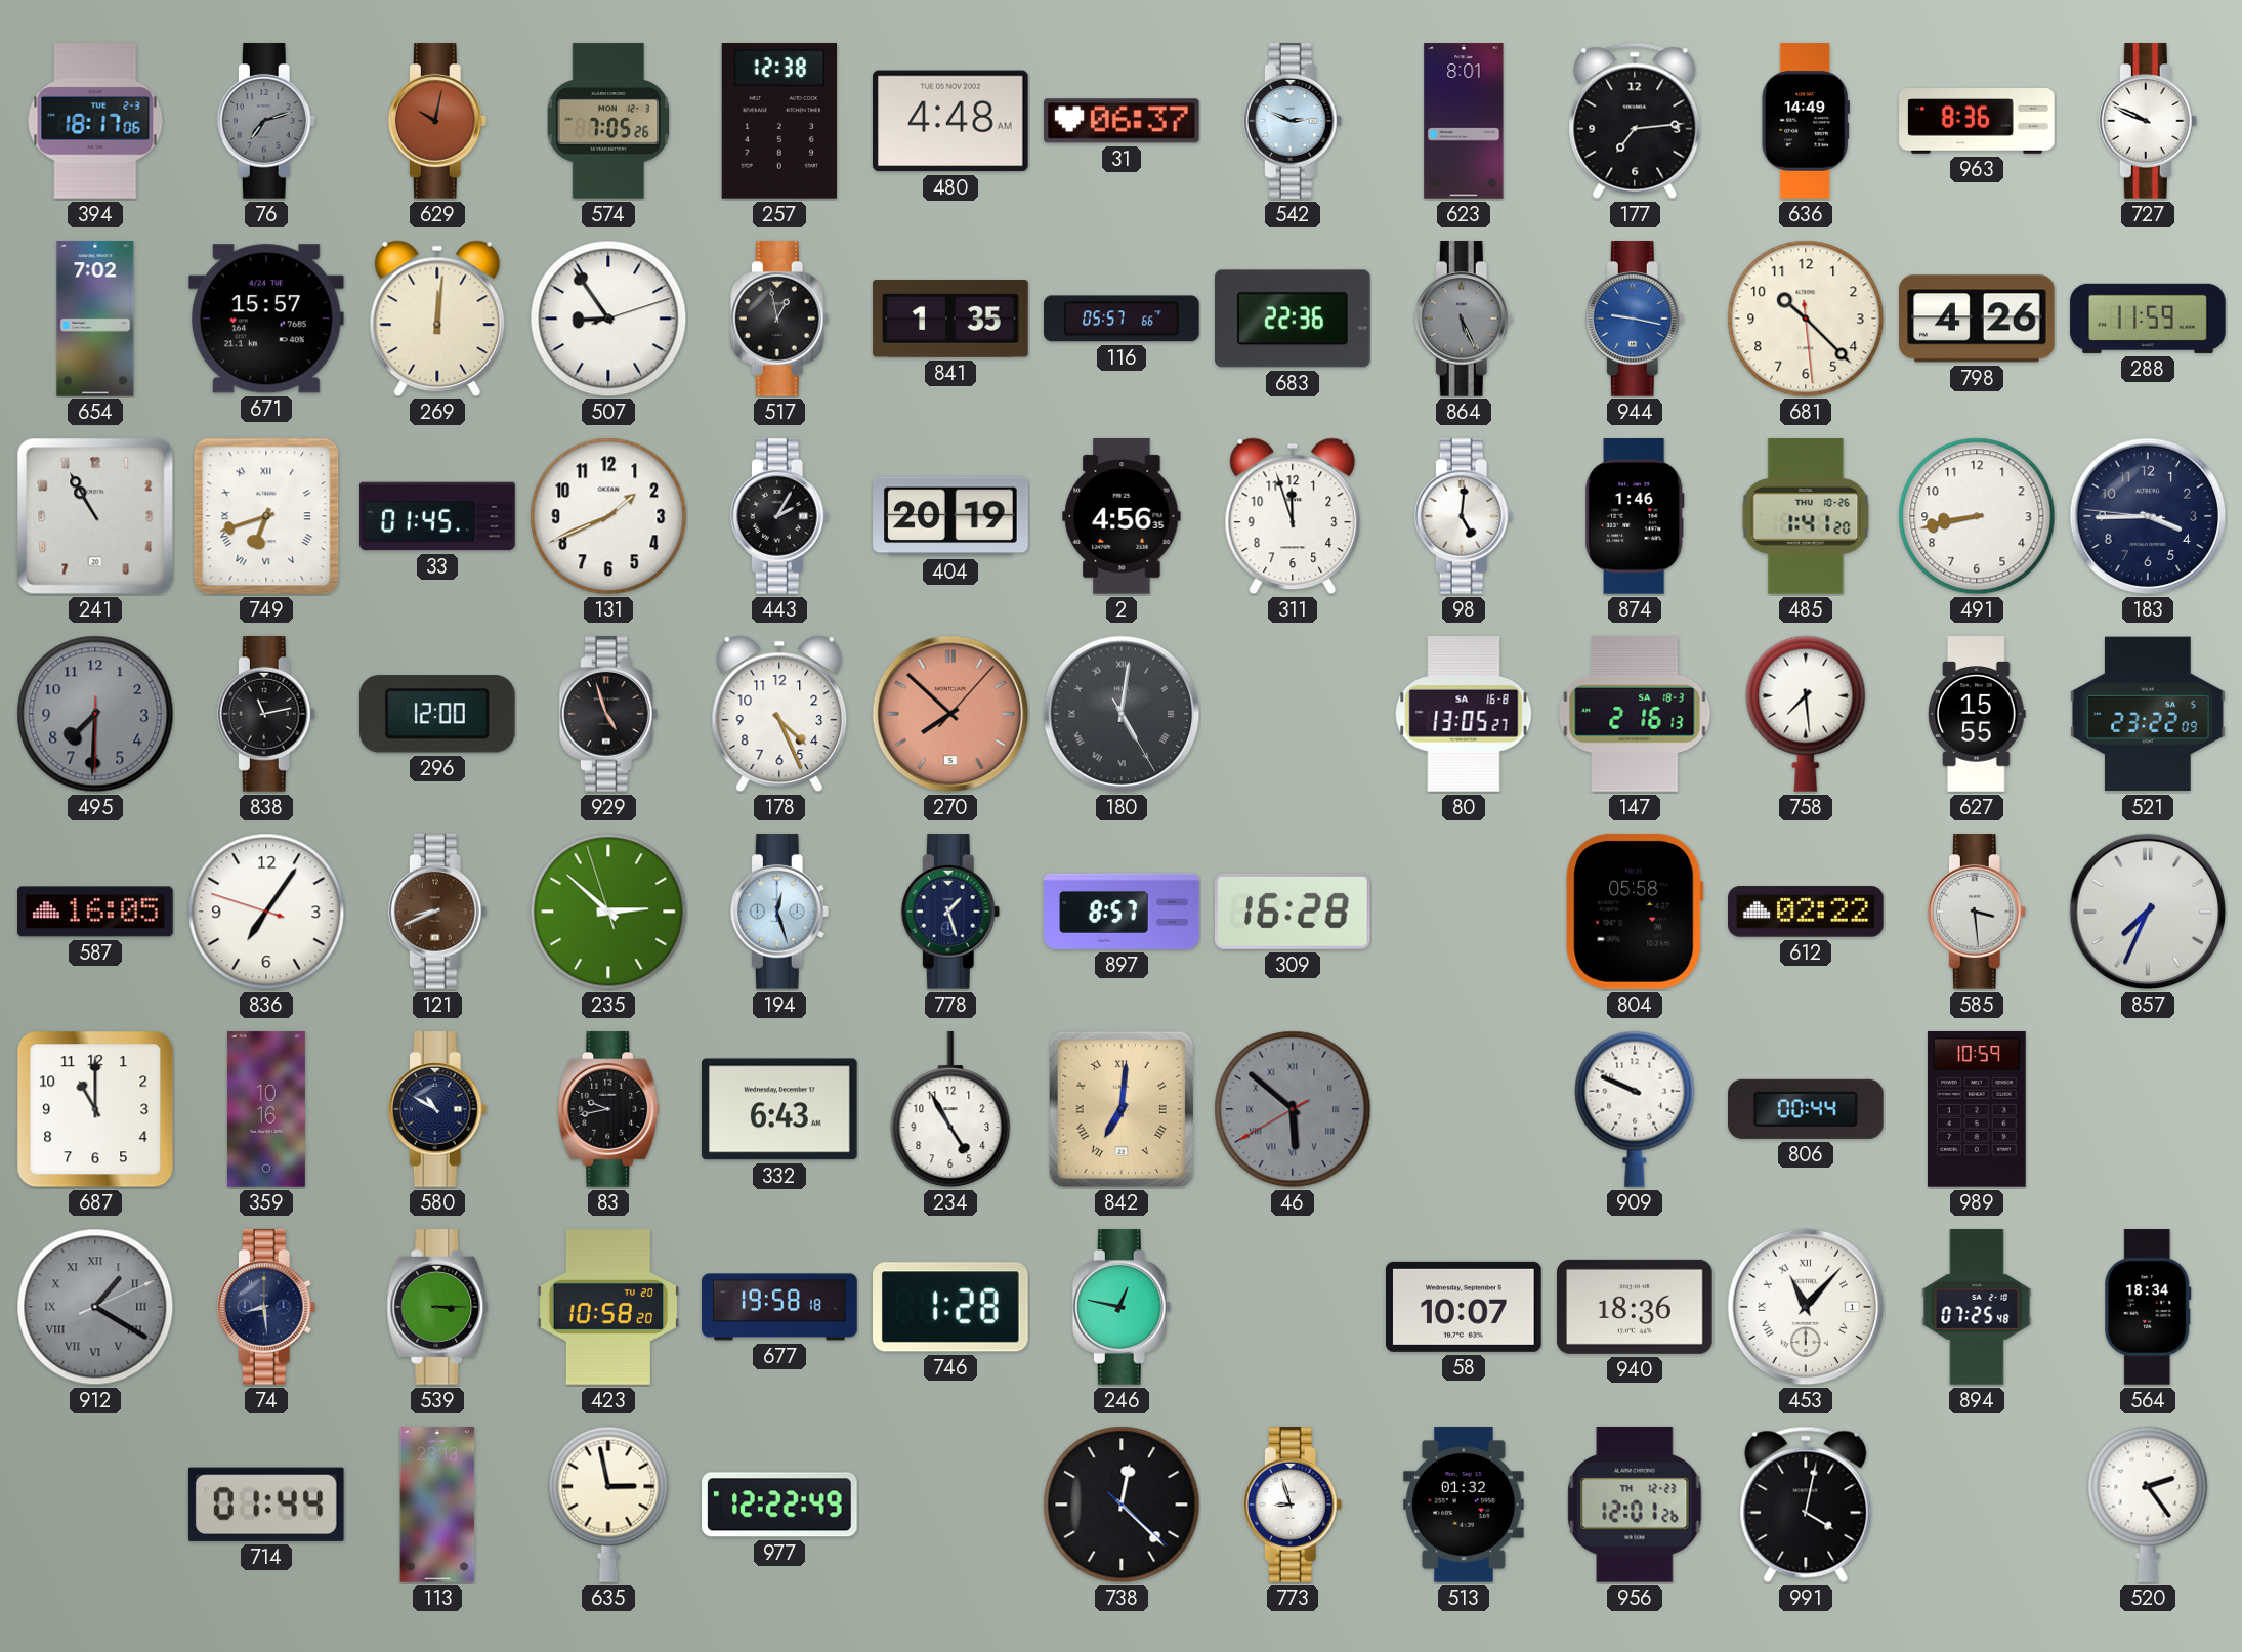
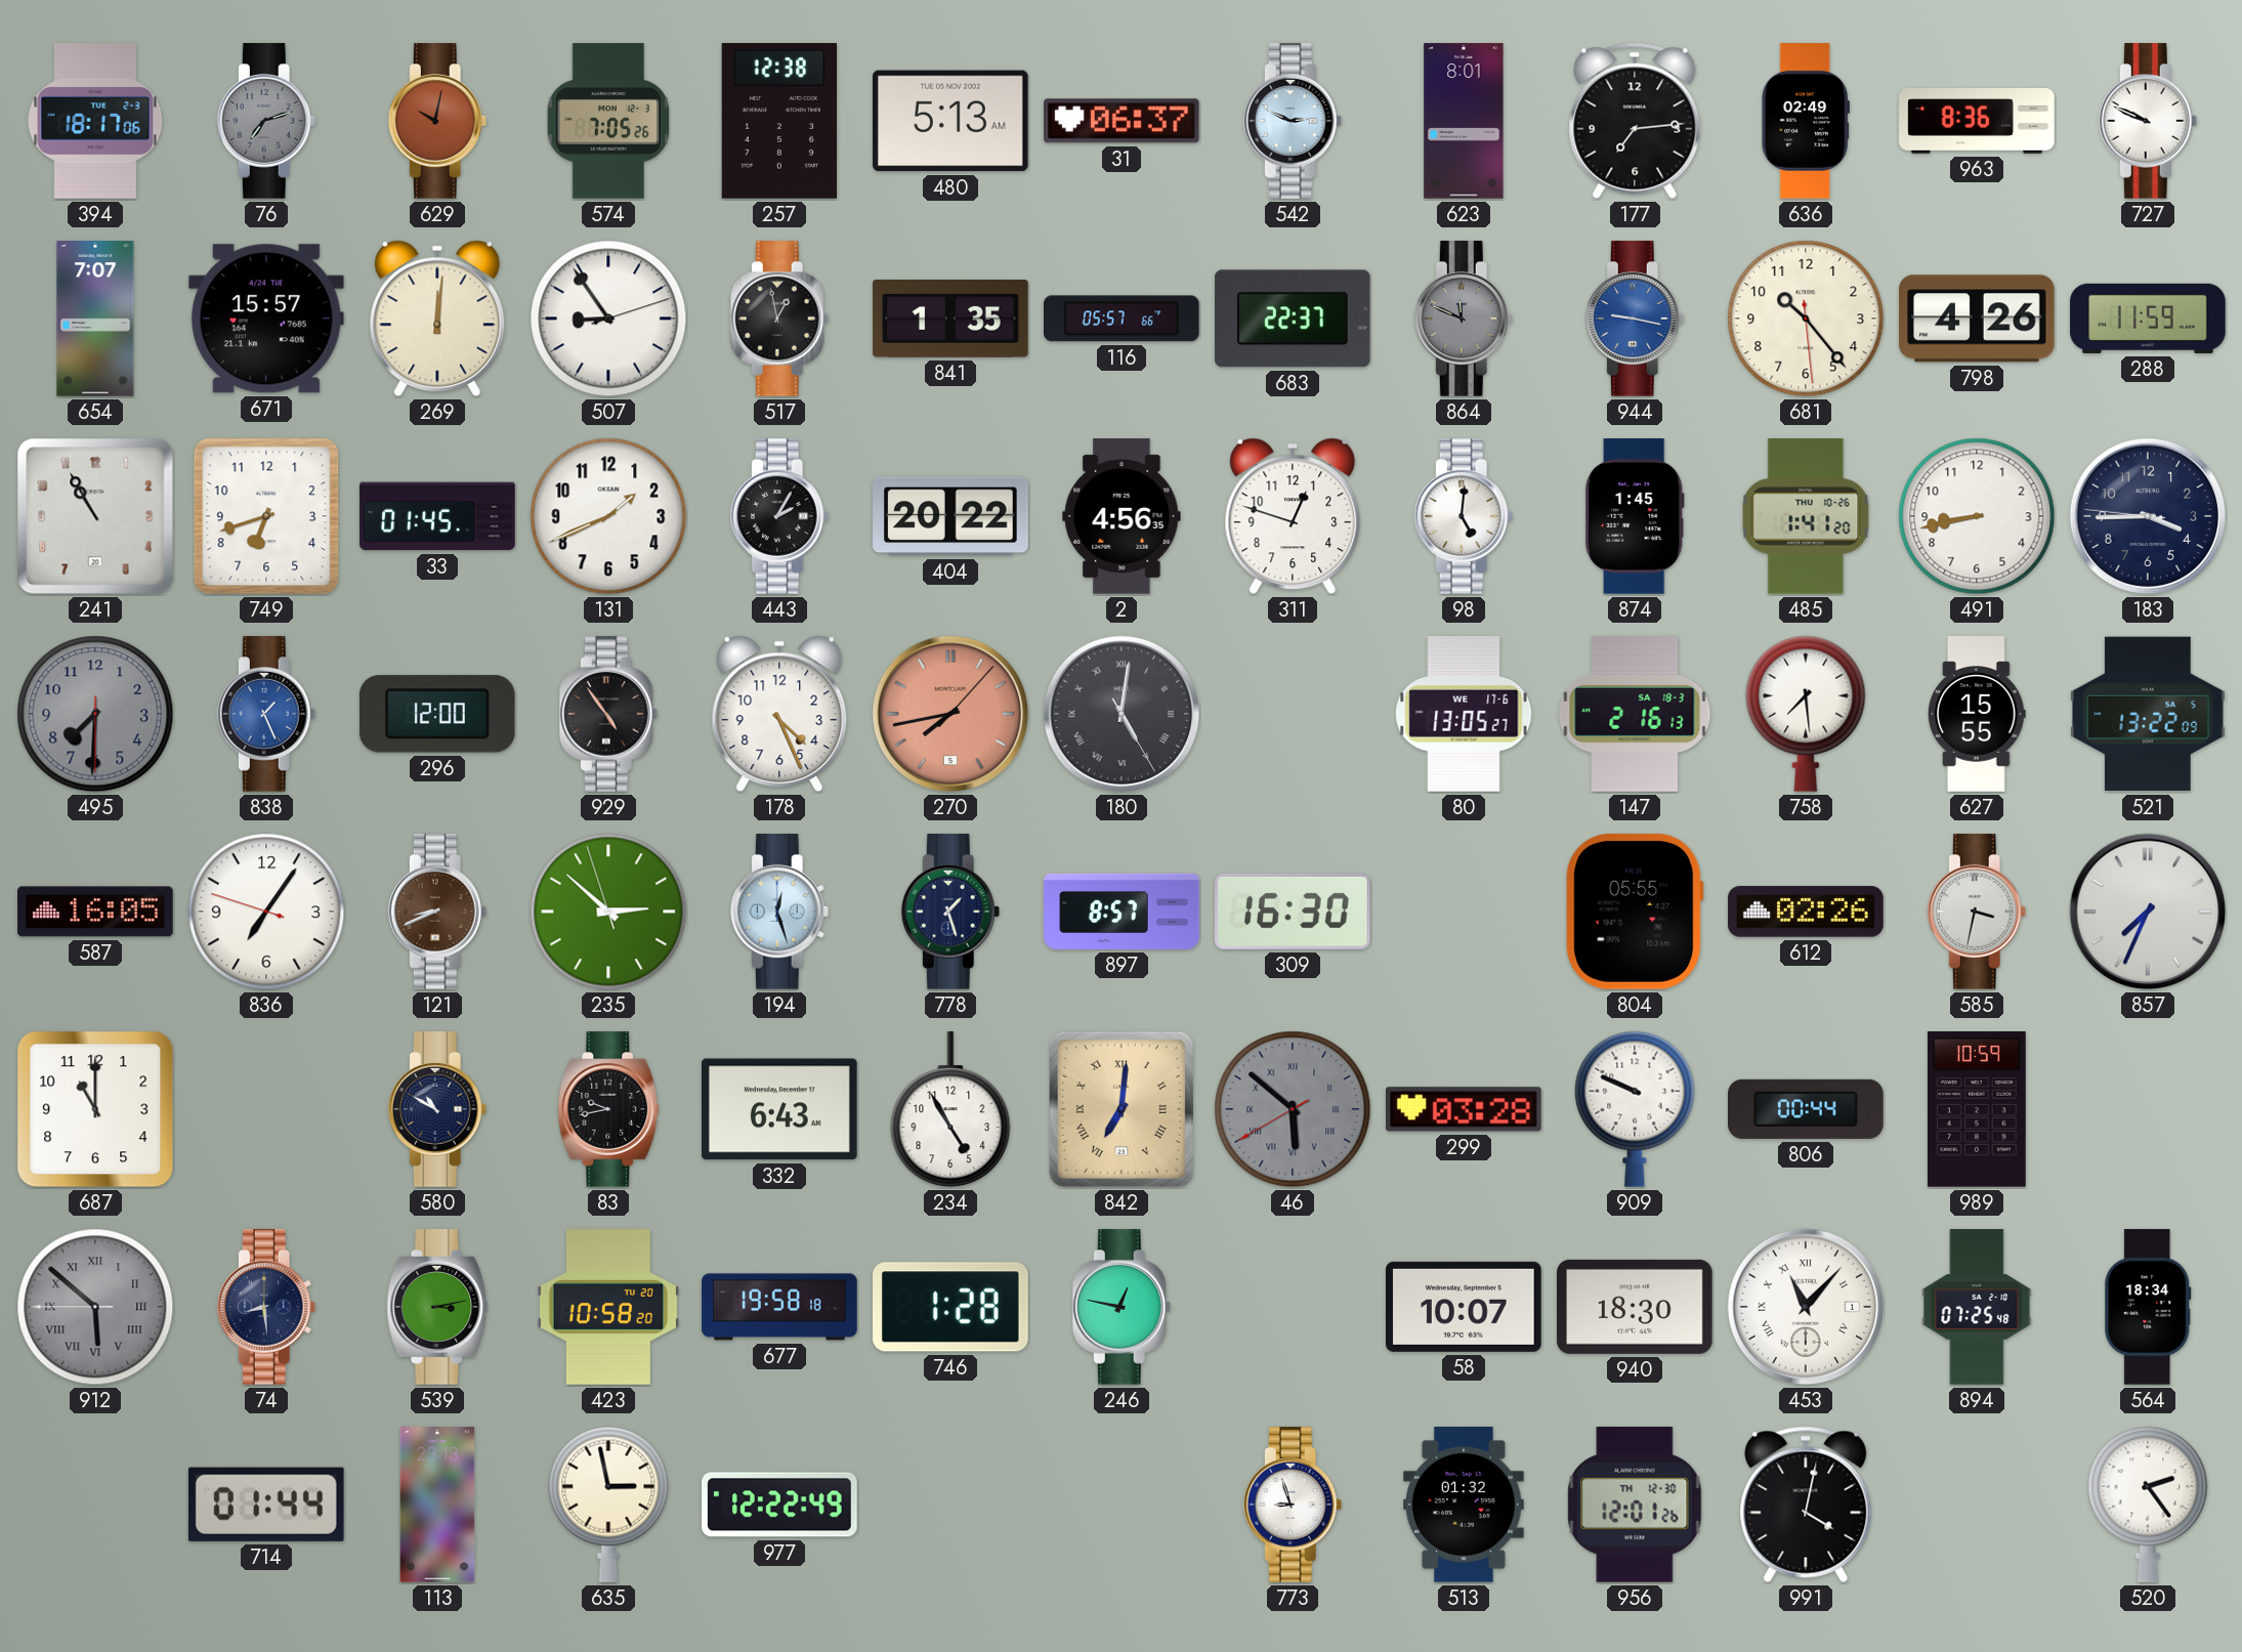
480: 4:48 -> 5:13
636: 14:49 -> 02:49
654: 7:02 -> 7:07
683: 22:36 -> 22:37
864: 5:26 -> 11:49
681: 10:22 -> 10:23
749 numerals: Roman -> Arabic
404: 20:19 -> 20:22
311: 11:57 -> 12:48
874: 1:46 -> 1:45
838: 11:13 -> 1:26
838 dial: black -> blue
929: 4:57 -> 4:54
270: 7:52 -> 7:43
80 date: SA 16-8 -> WE 17-6
521: 23:22 -> 13:22
309: 16:28 -> 16:30
804: 05:58 -> 05:55
612: 02:22 -> 02:26
585: 3:29 -> 3:32
359: 10:16 -> none
299: none -> 03:28
912: 1:20 -> 5:51
539: 3:15 -> 3:13
940: 18:36 -> 18:30
738: 12:22 -> none
956 date: TH 12-23 -> TH 12-30
